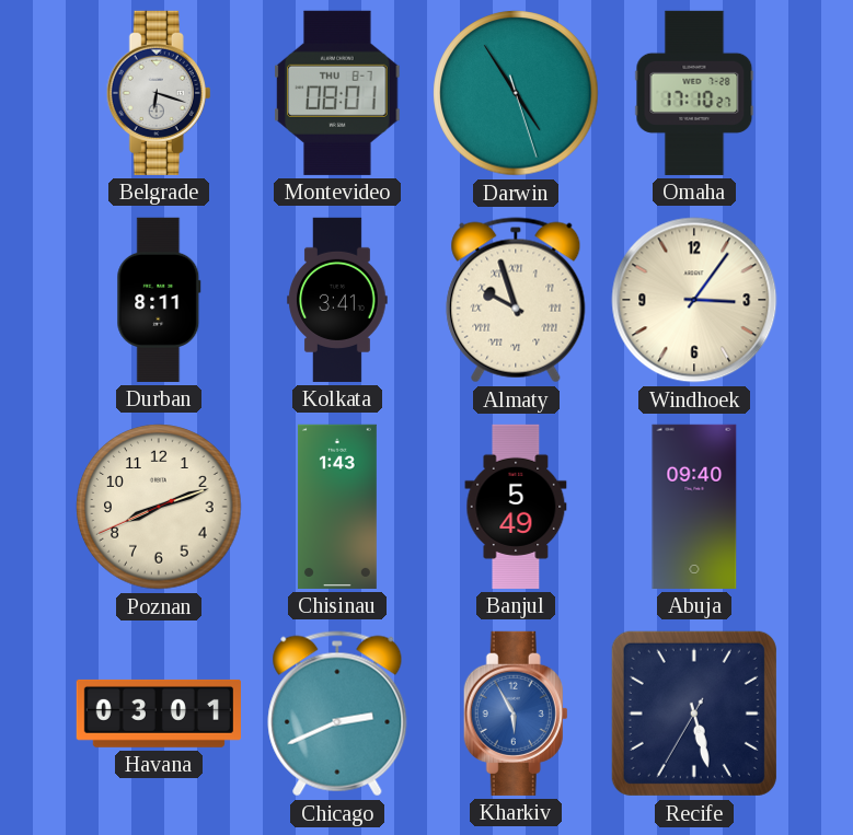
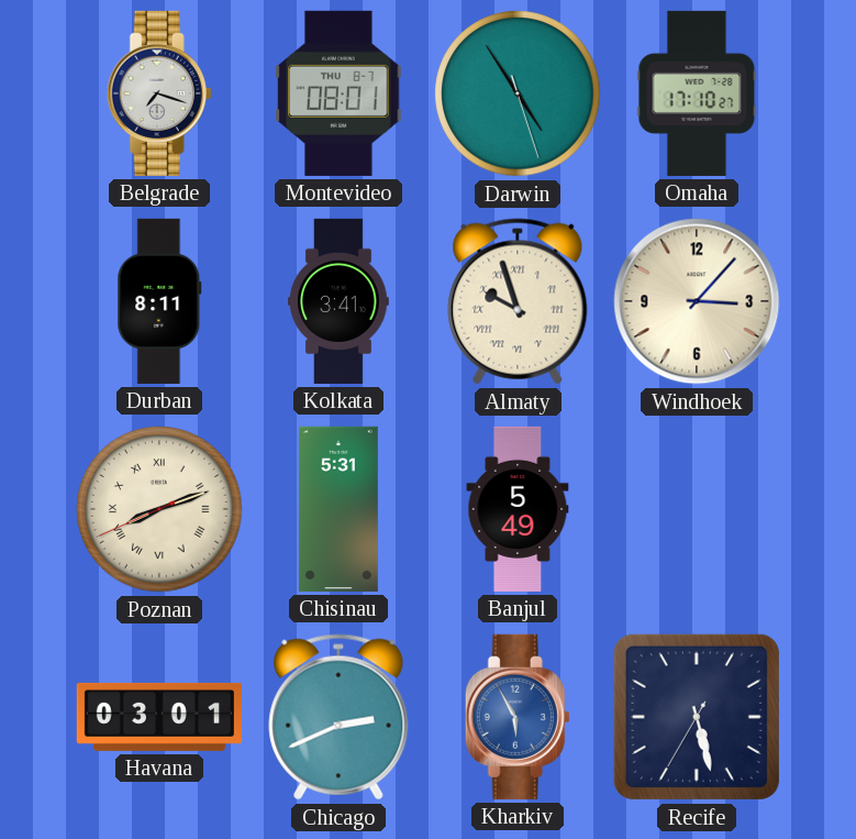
Belgrade: 6:18 -> 7:18
Windhoek: 3:06 -> 3:07
Poznan numerals: Arabic -> Roman
Chisinau: 1:43 -> 5:31
Abuja: 09:40 -> none
